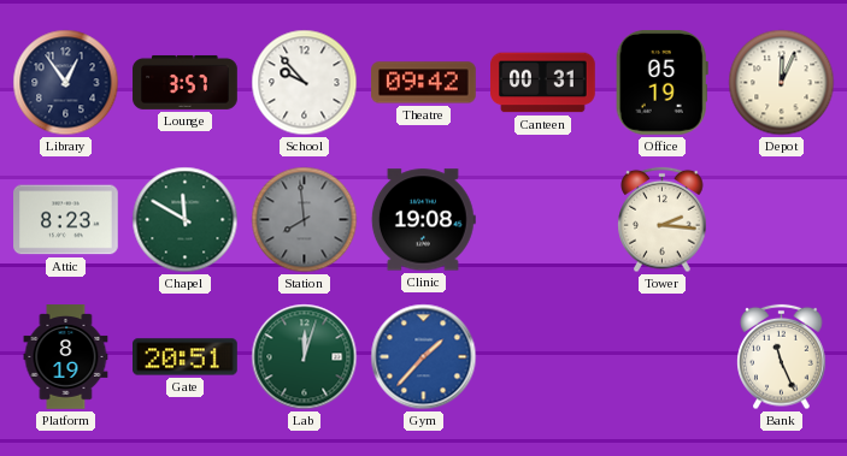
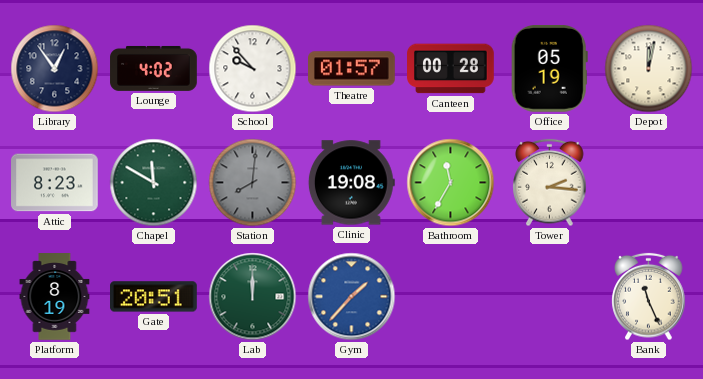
Lounge: 3:57 -> 4:02
Theatre: 09:42 -> 01:57
Canteen: 00:31 -> 00:28
Depot: 12:04 -> 12:02
Station: 7:59 -> 8:01
Bathroom: none -> 11:35
Lab: 12:03 -> 12:00
